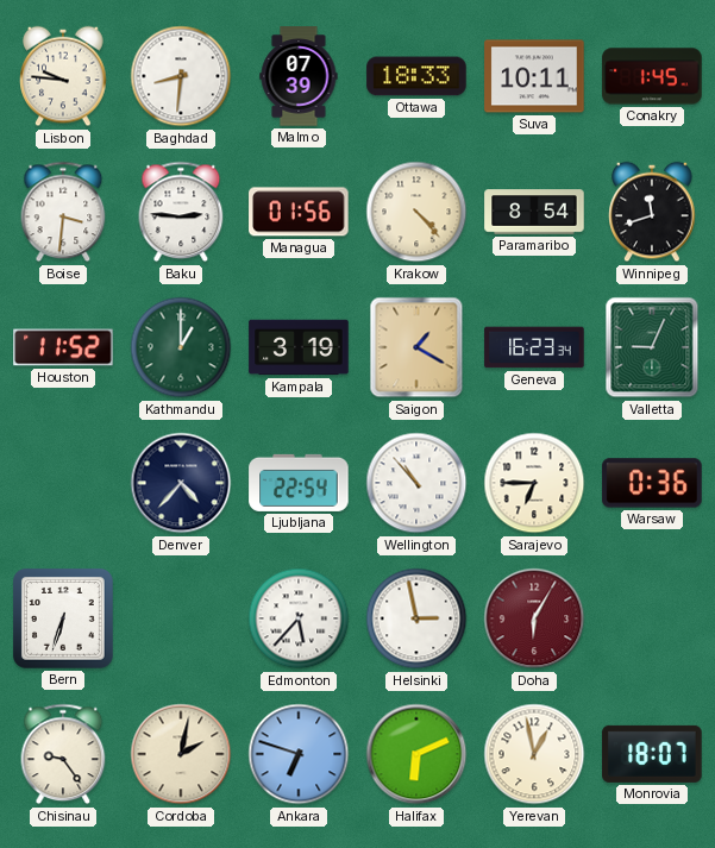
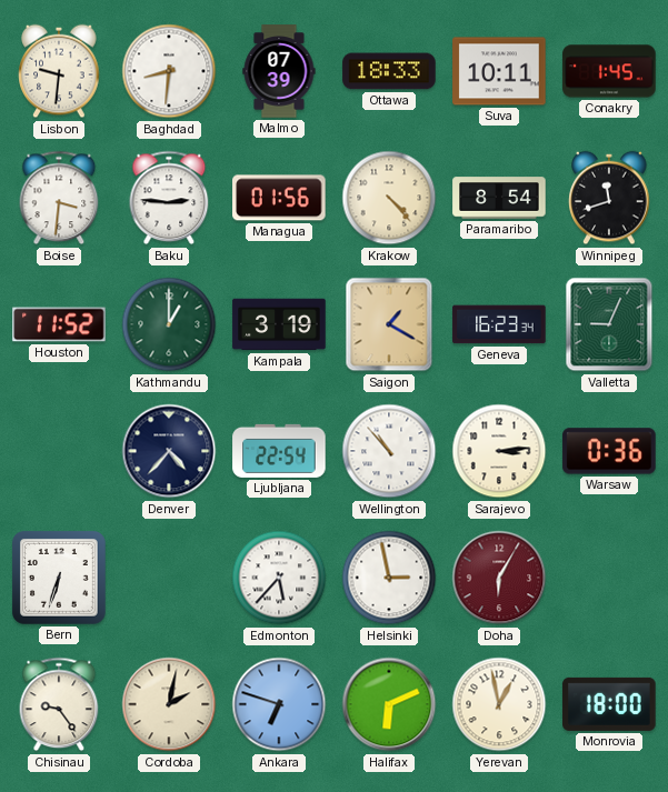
Lisbon: 9:46 -> 9:31
Sarajevo: 6:45 -> 3:14
Monrovia: 18:07 -> 18:00
